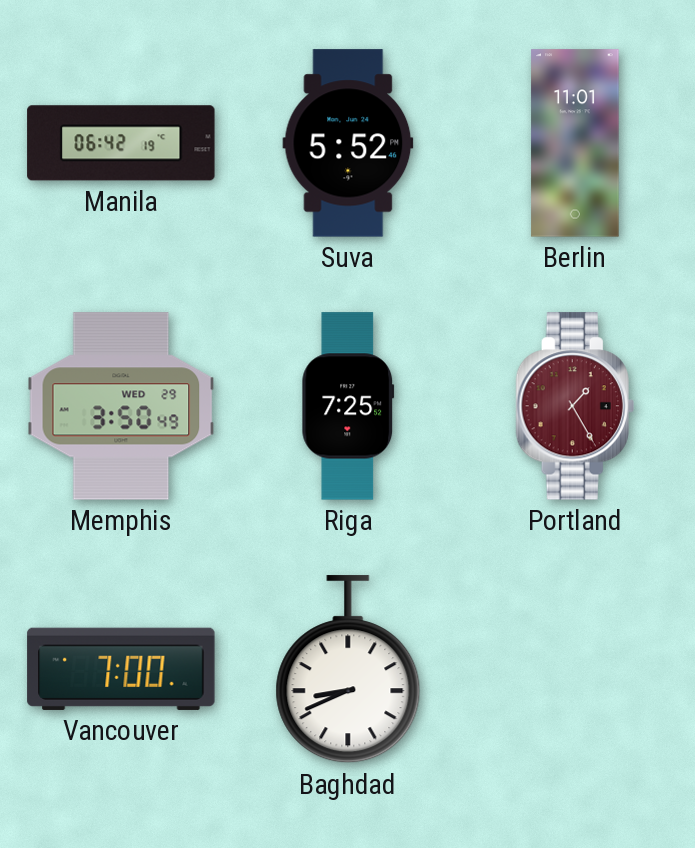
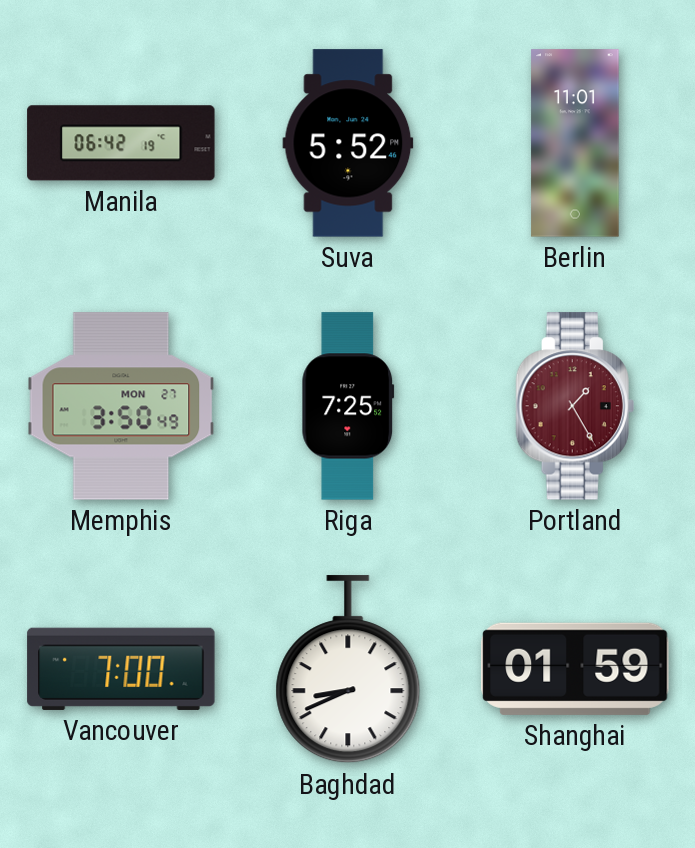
Memphis date: WED 29 -> MON 27
Shanghai: none -> 01:59
